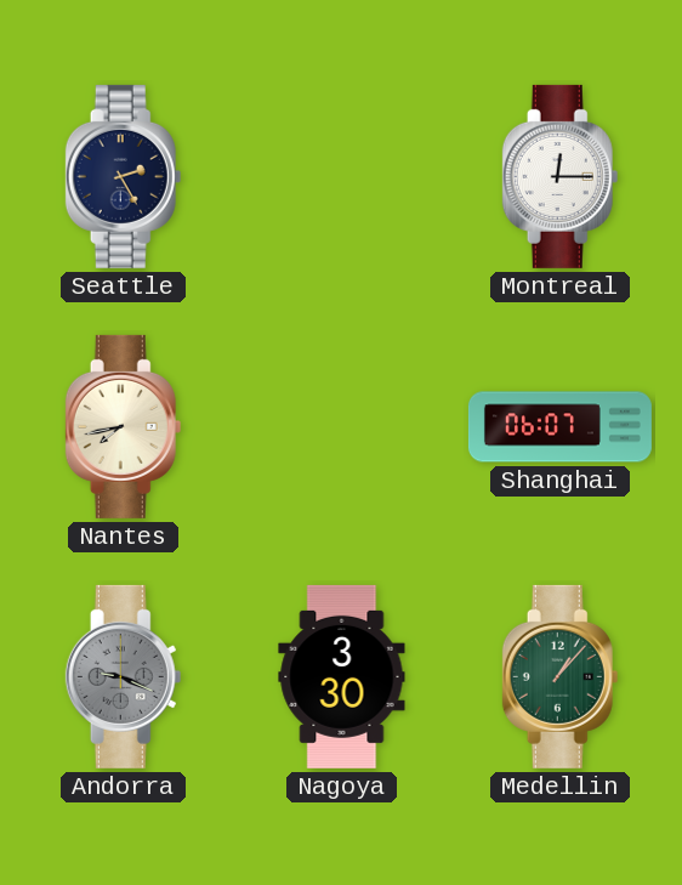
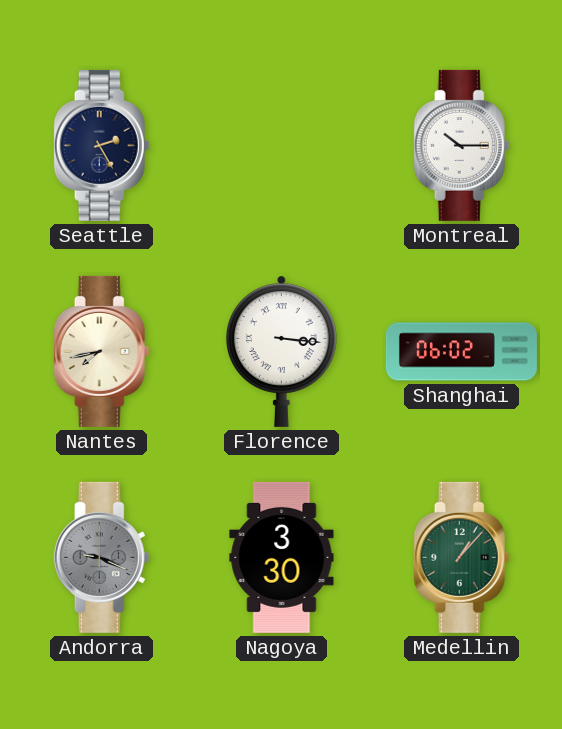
Montreal: 12:15 -> 10:15
Florence: none -> 3:16
Shanghai: 06:07 -> 06:02
